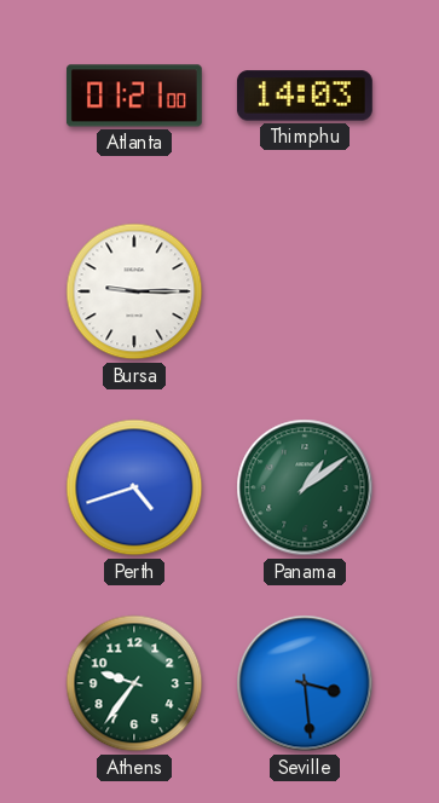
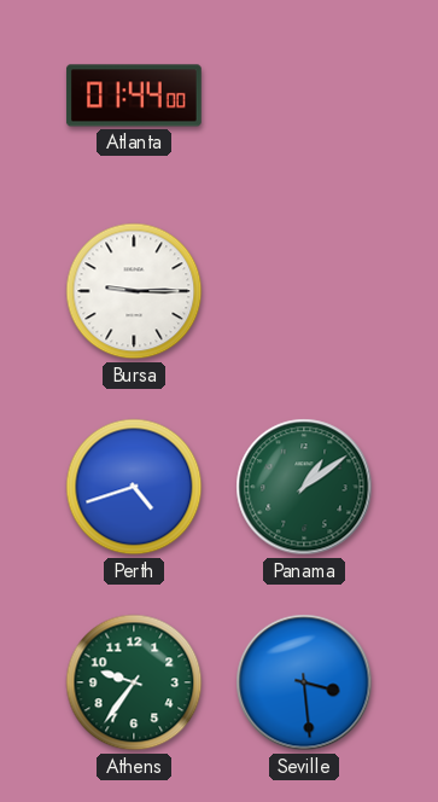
Atlanta: 01:21 -> 01:44
Thimphu: 14:03 -> none
